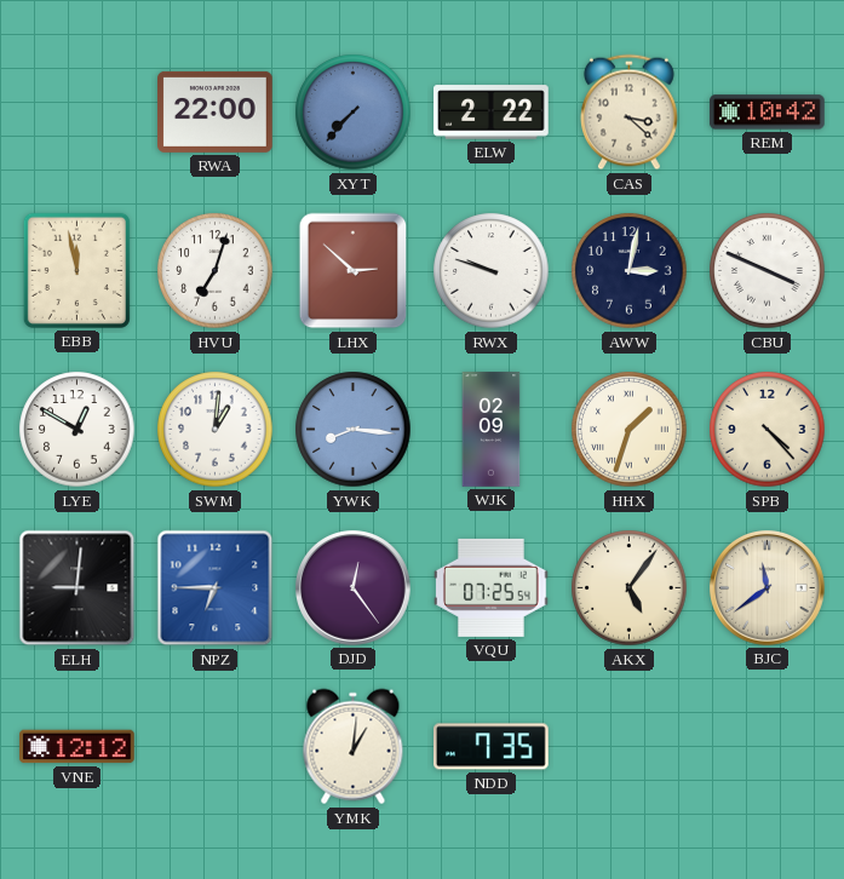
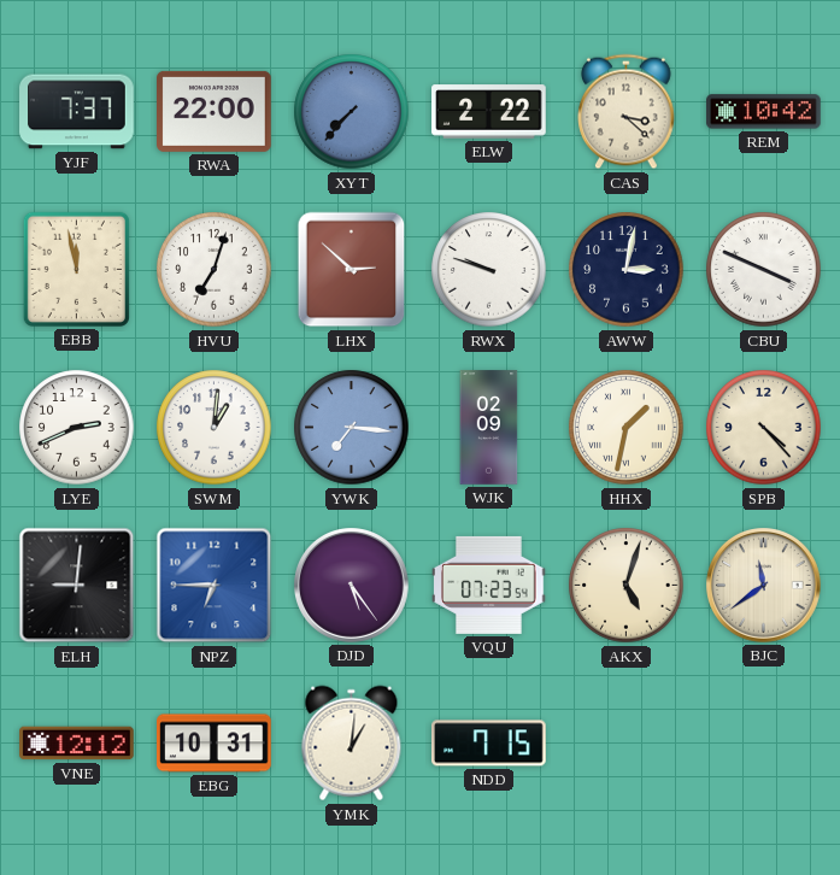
YJF: none -> 7:37
LYE: 12:50 -> 2:41
YWK: 8:16 -> 7:16
HHX: 1:33 -> 1:32
DJD: 12:24 -> 5:24
VQU: 07:25 -> 07:23
AKX: 5:06 -> 5:03
EBG: none -> 10:31
NDD: 7:35 -> 7:15
